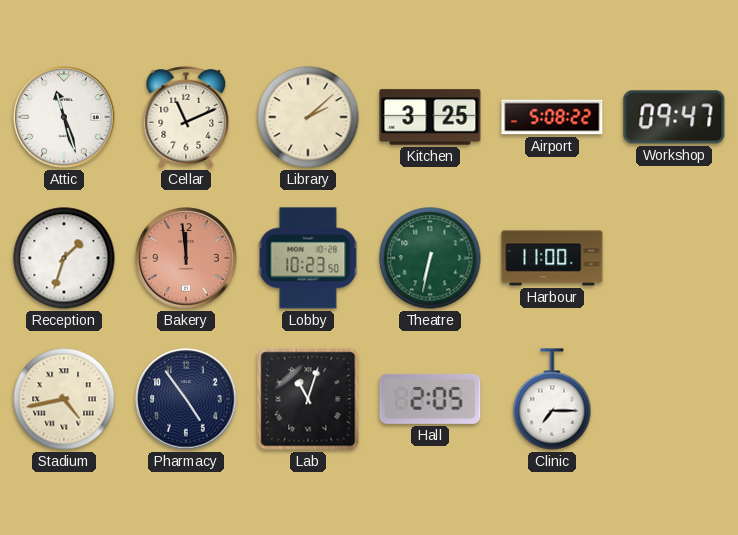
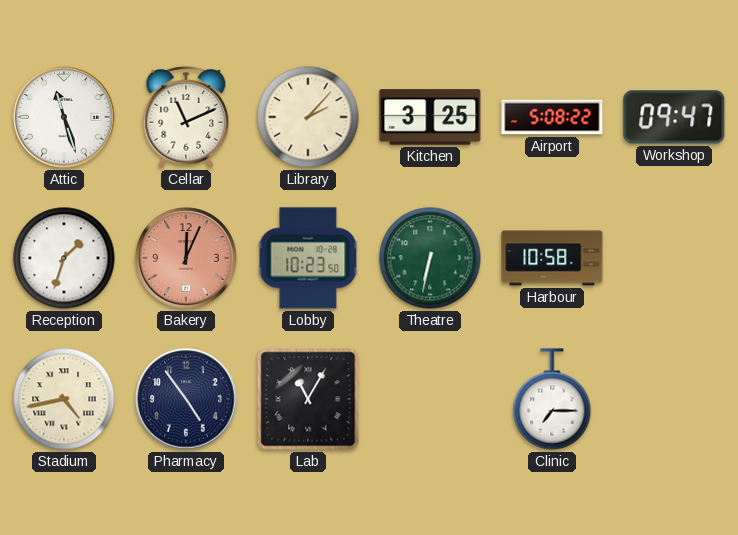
Library: 2:08 -> 2:07
Bakery: 11:59 -> 12:04
Harbour: 11:00 -> 10:58
Lab: 11:03 -> 11:05
Hall: 2:05 -> none
